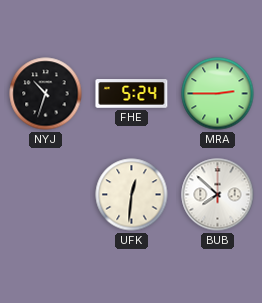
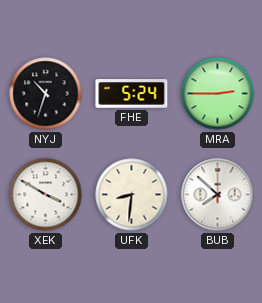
XEK: none -> 3:50
UFK: 12:31 -> 8:31
